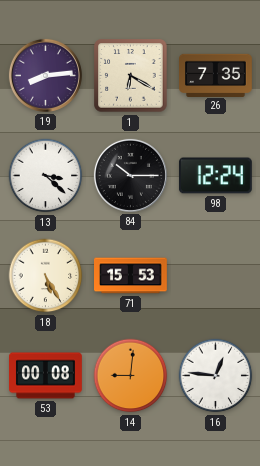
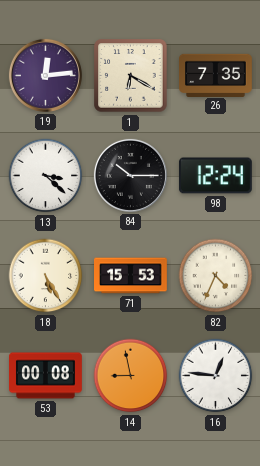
19: 8:14 -> 12:14
82: none -> 4:34
14: 9:01 -> 8:58
